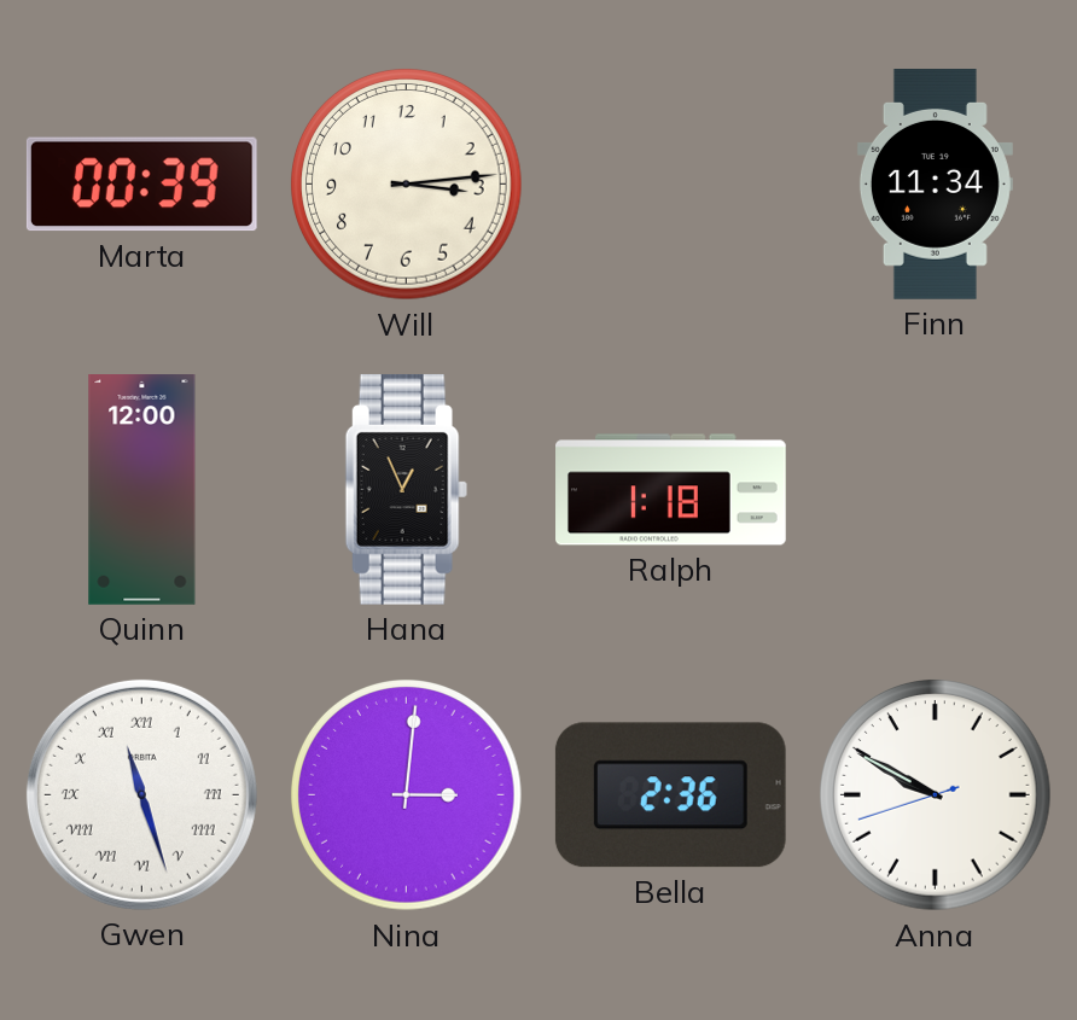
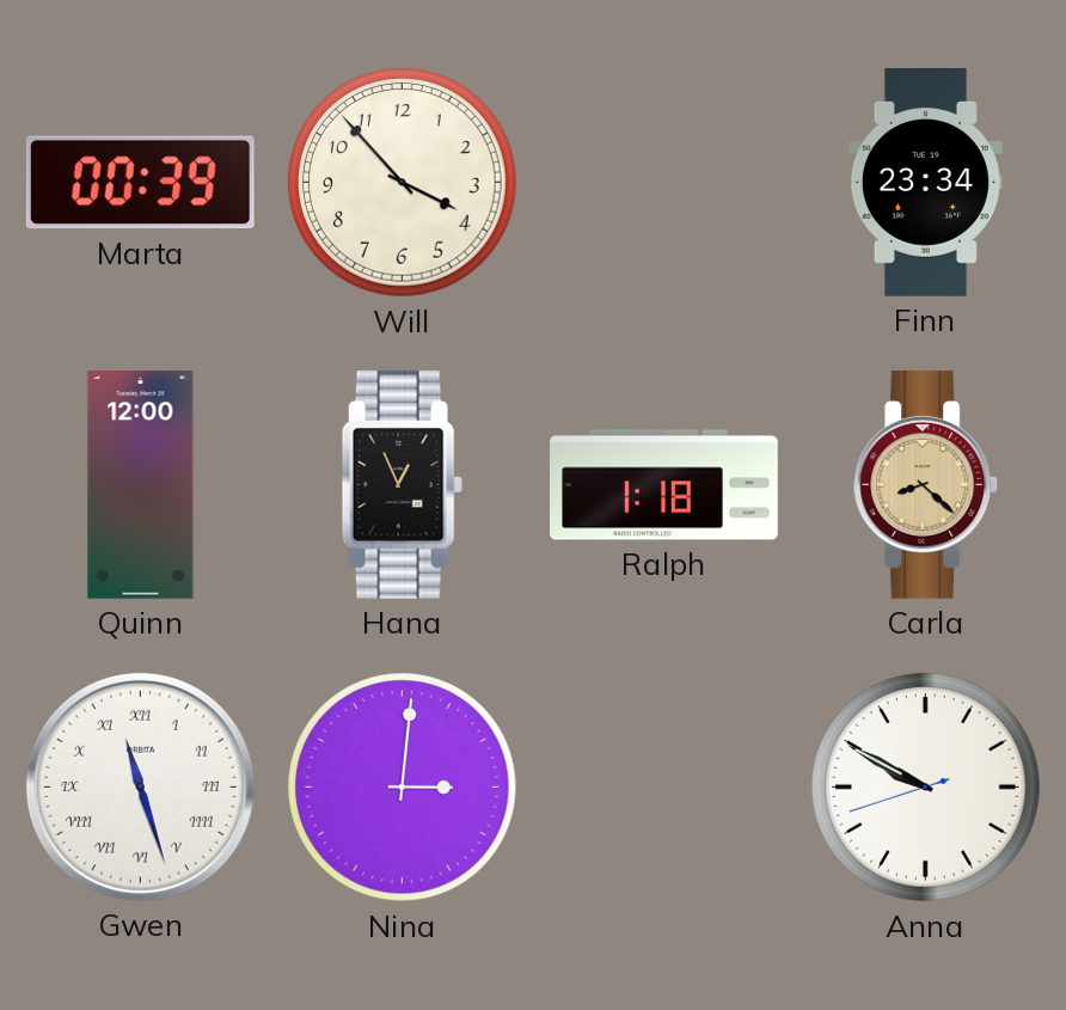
Will: 3:14 -> 3:53
Finn: 11:34 -> 23:34
Carla: none -> 8:22
Bella: 2:36 -> none
